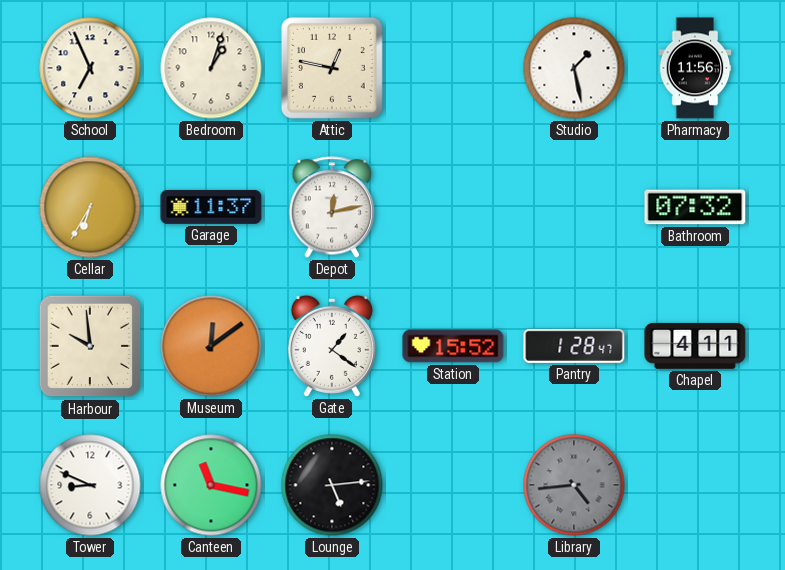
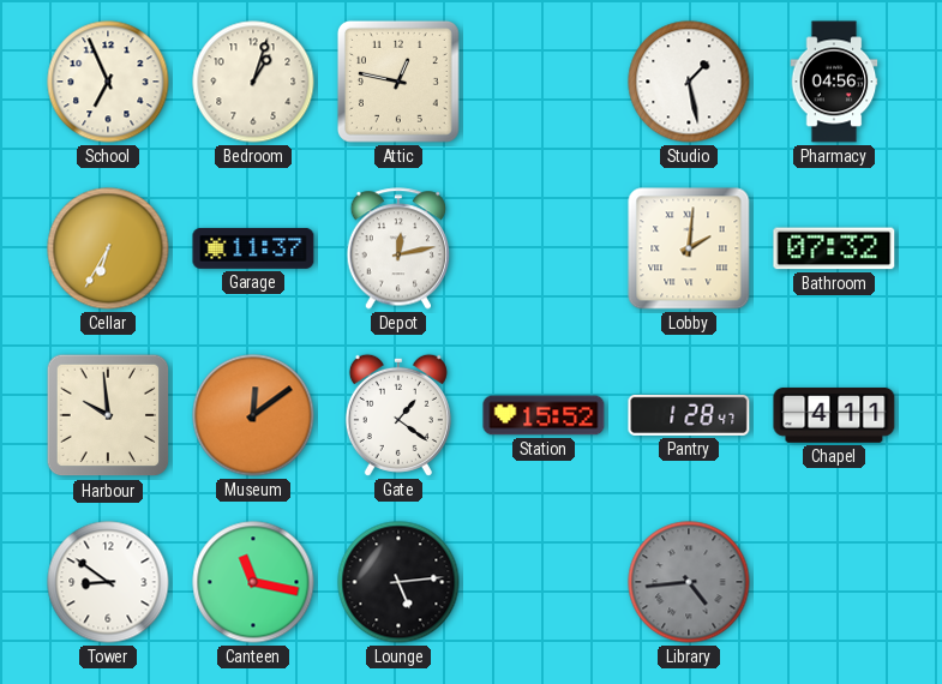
Pharmacy: 11:56 -> 04:56
Lobby: none -> 2:01
Tower: 8:49 -> 8:51
